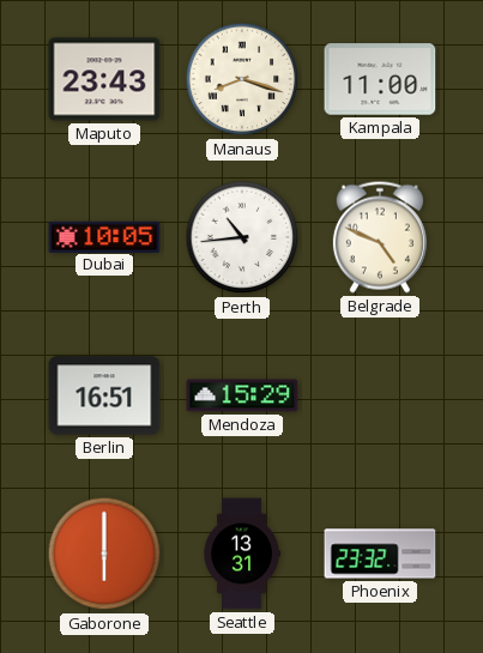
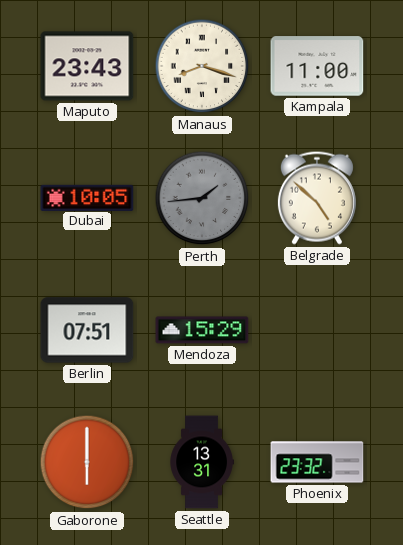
Perth: 10:44 -> 1:44
Perth dial: white -> grey
Belgrade: 4:49 -> 4:52
Berlin: 16:51 -> 07:51
